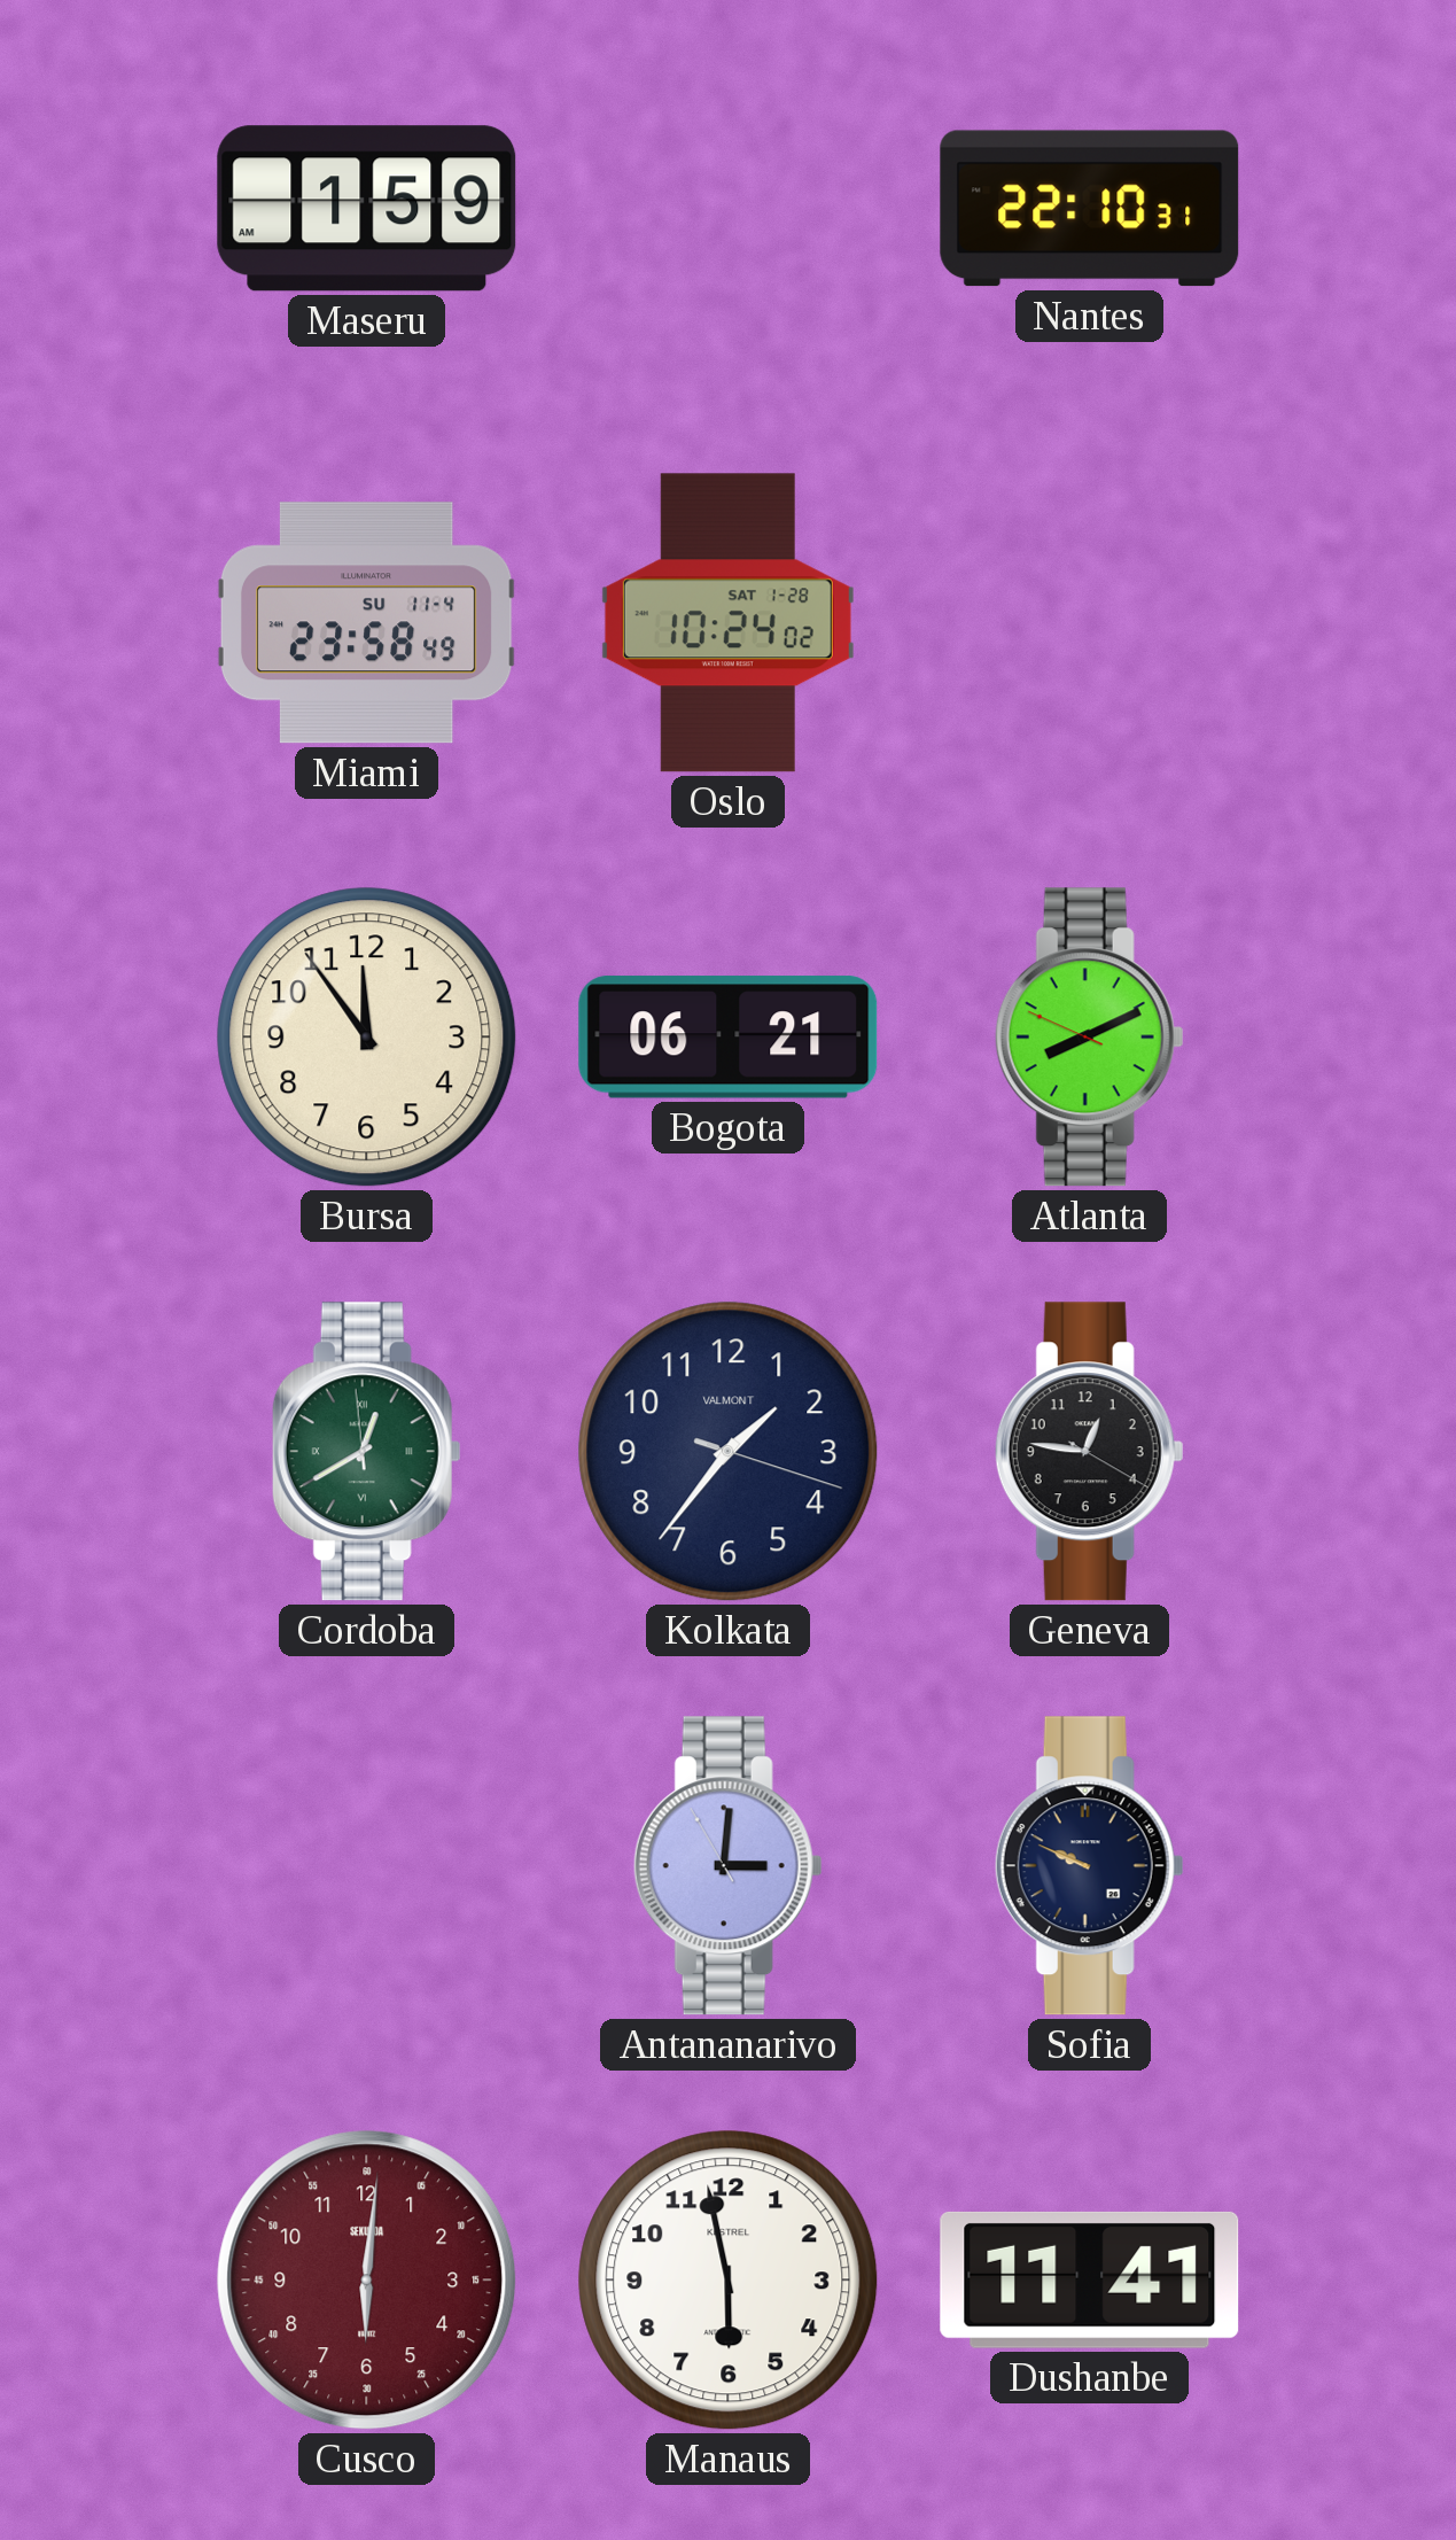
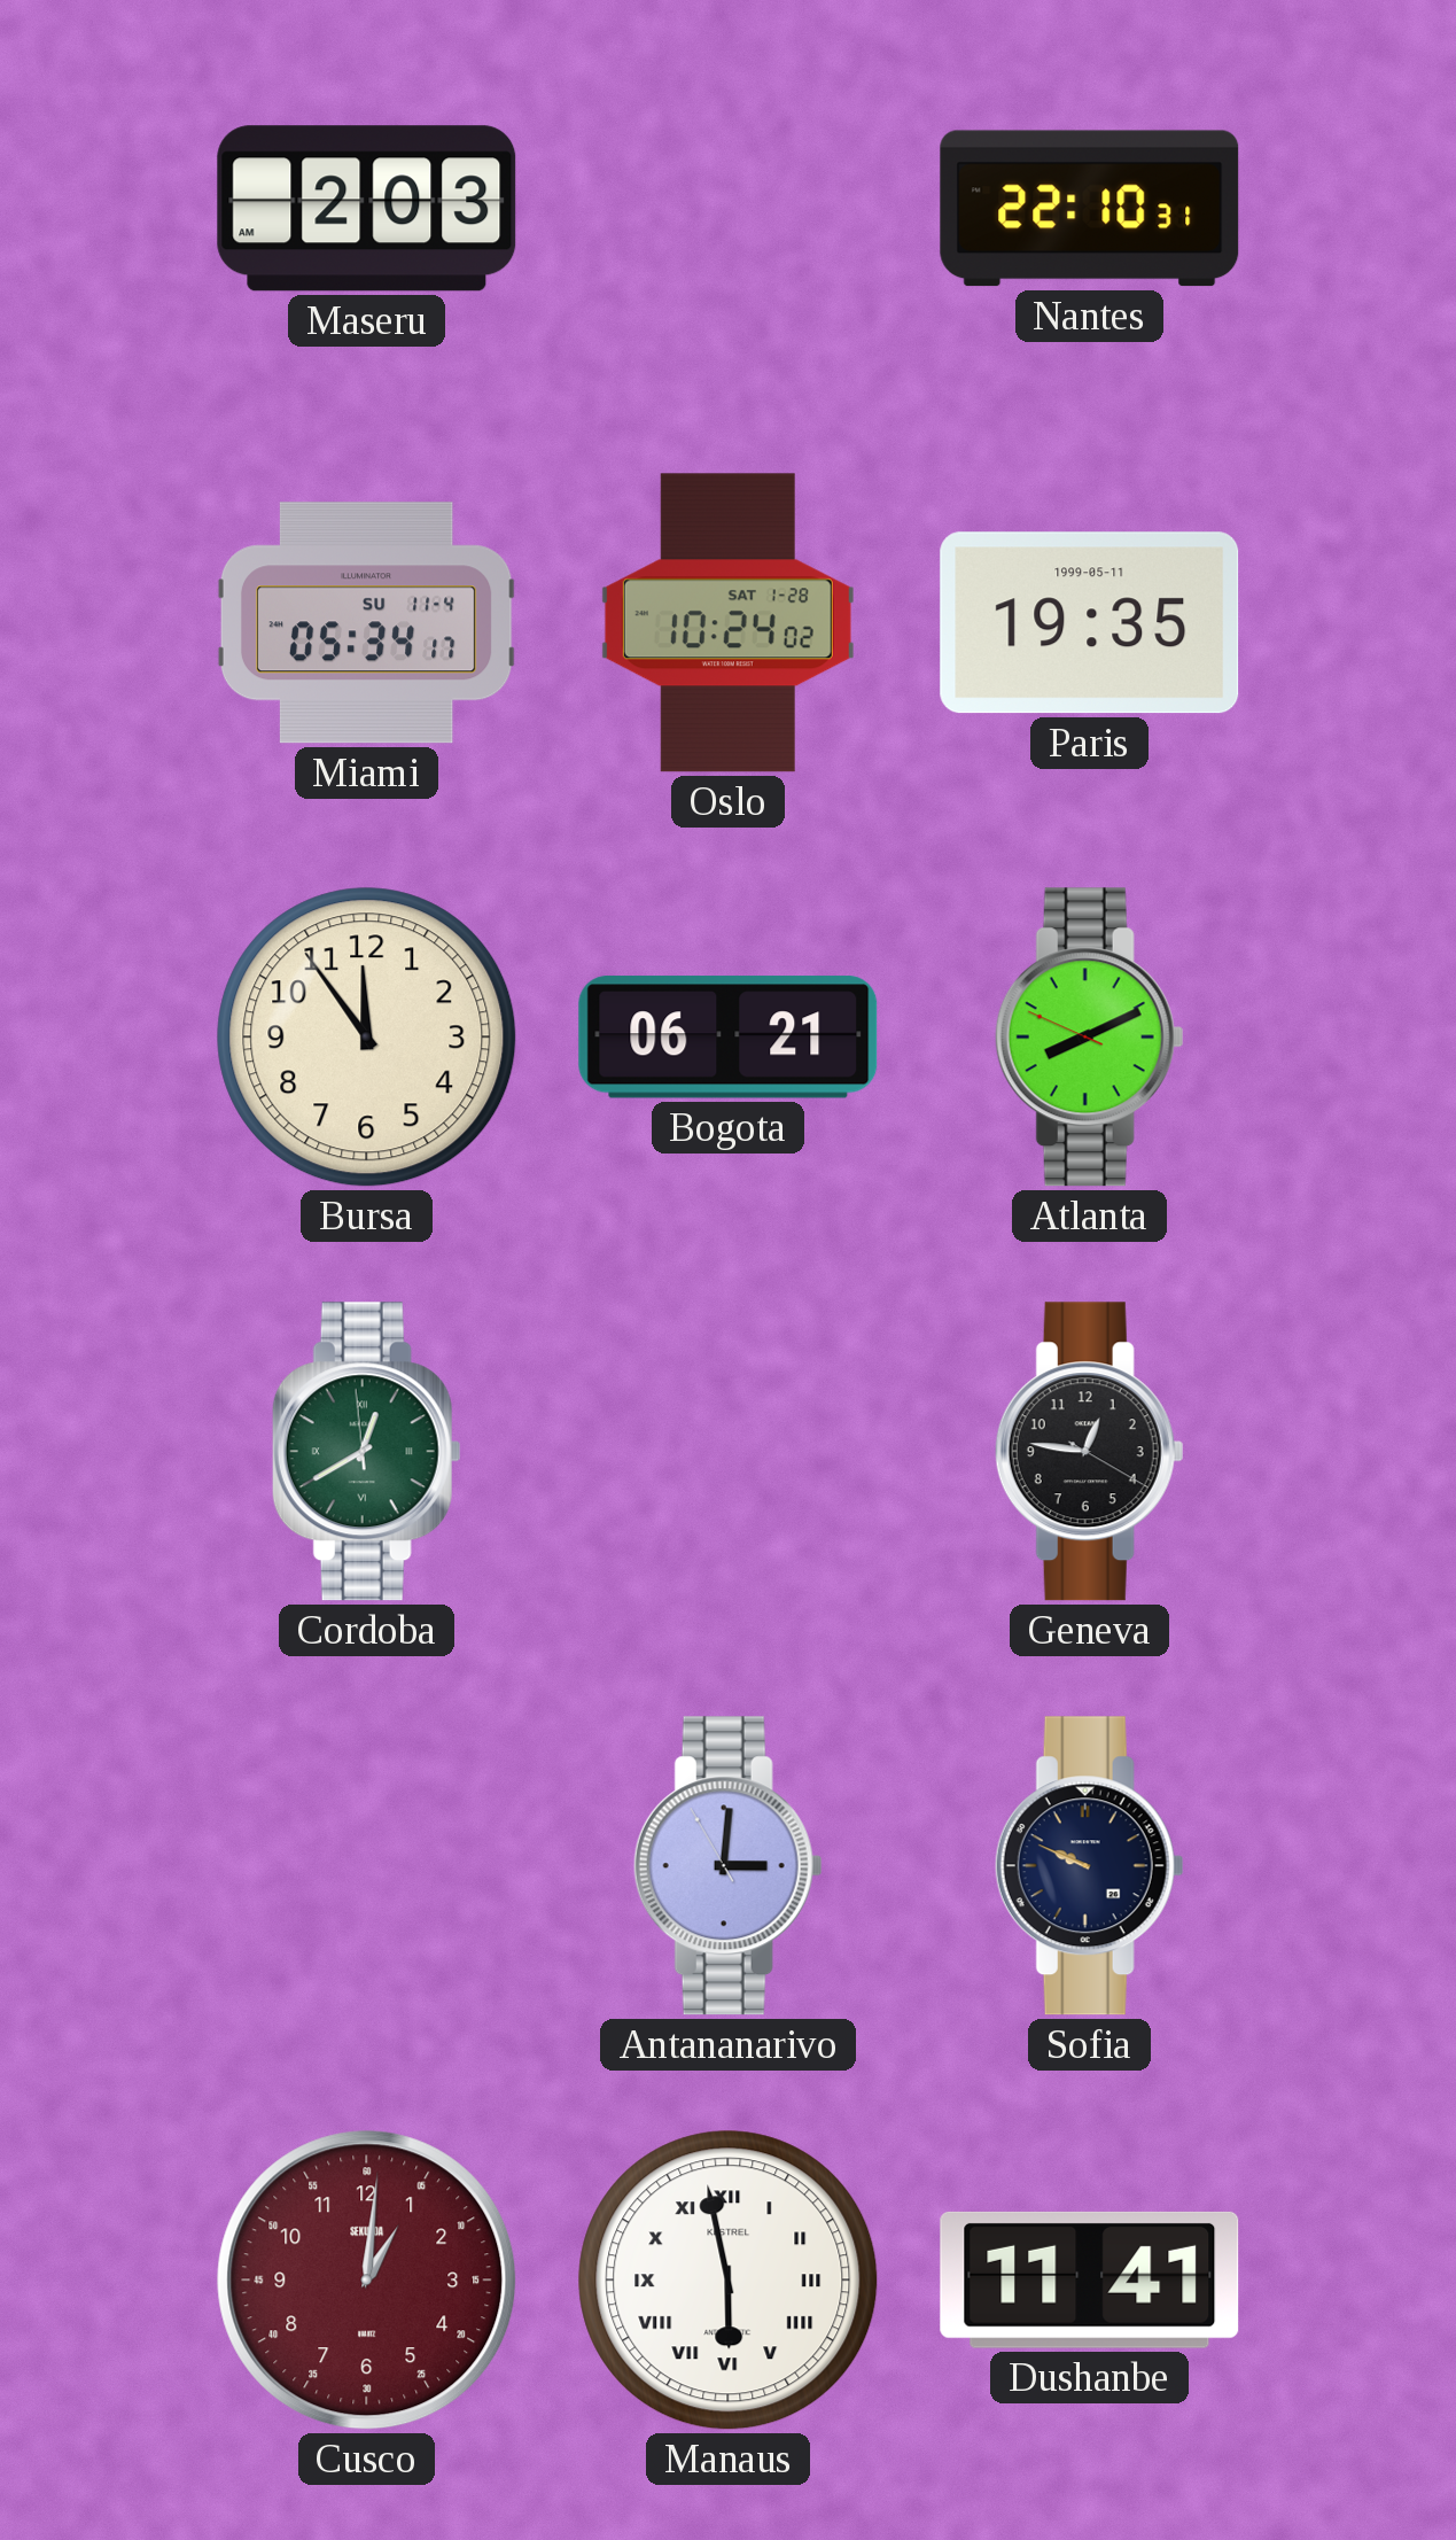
Maseru: 1:59 -> 2:03
Miami: 23:58 -> 05:34
Paris: none -> 19:35
Kolkata: 1:36 -> none
Cusco: 6:01 -> 1:01
Manaus numerals: Arabic -> Roman
